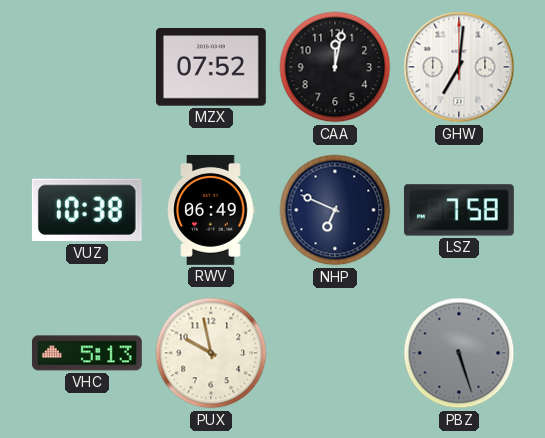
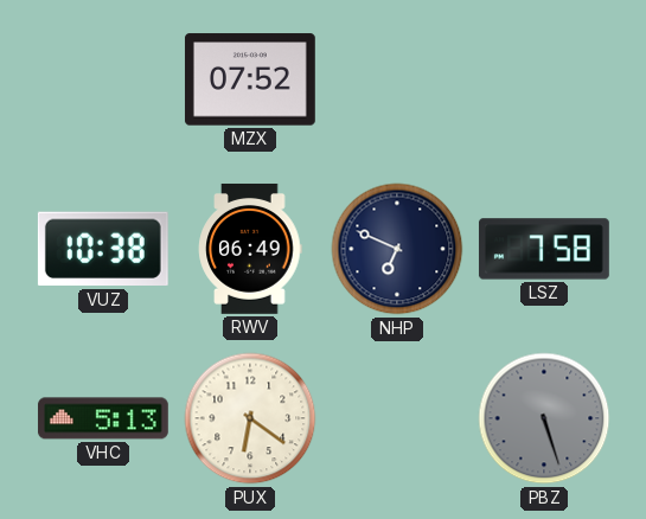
CAA: 12:02 -> none
GHW: 7:01 -> none
PUX: 9:58 -> 6:21
